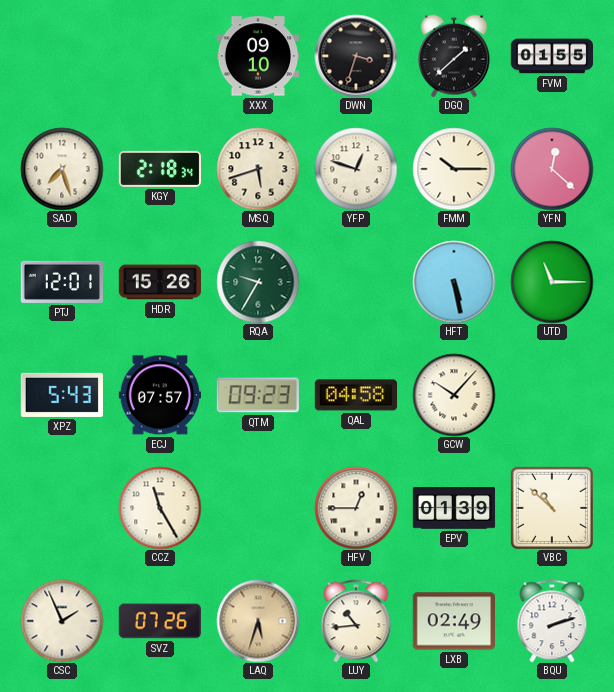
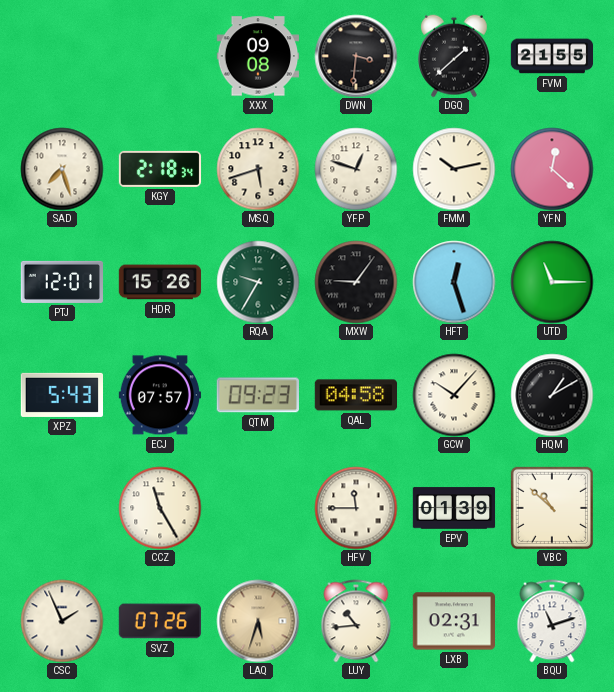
XXX: 09:10 -> 09:08
DWN: 3:33 -> 3:31
FVM: 01:55 -> 21:55
FMM: 10:15 -> 10:13
MXW: none -> 9:06
HFT: 5:28 -> 12:27
HQM: none -> 1:10
HFV: 12:45 -> 11:45
LXB: 02:49 -> 02:31
BQU: 2:12 -> 11:12
